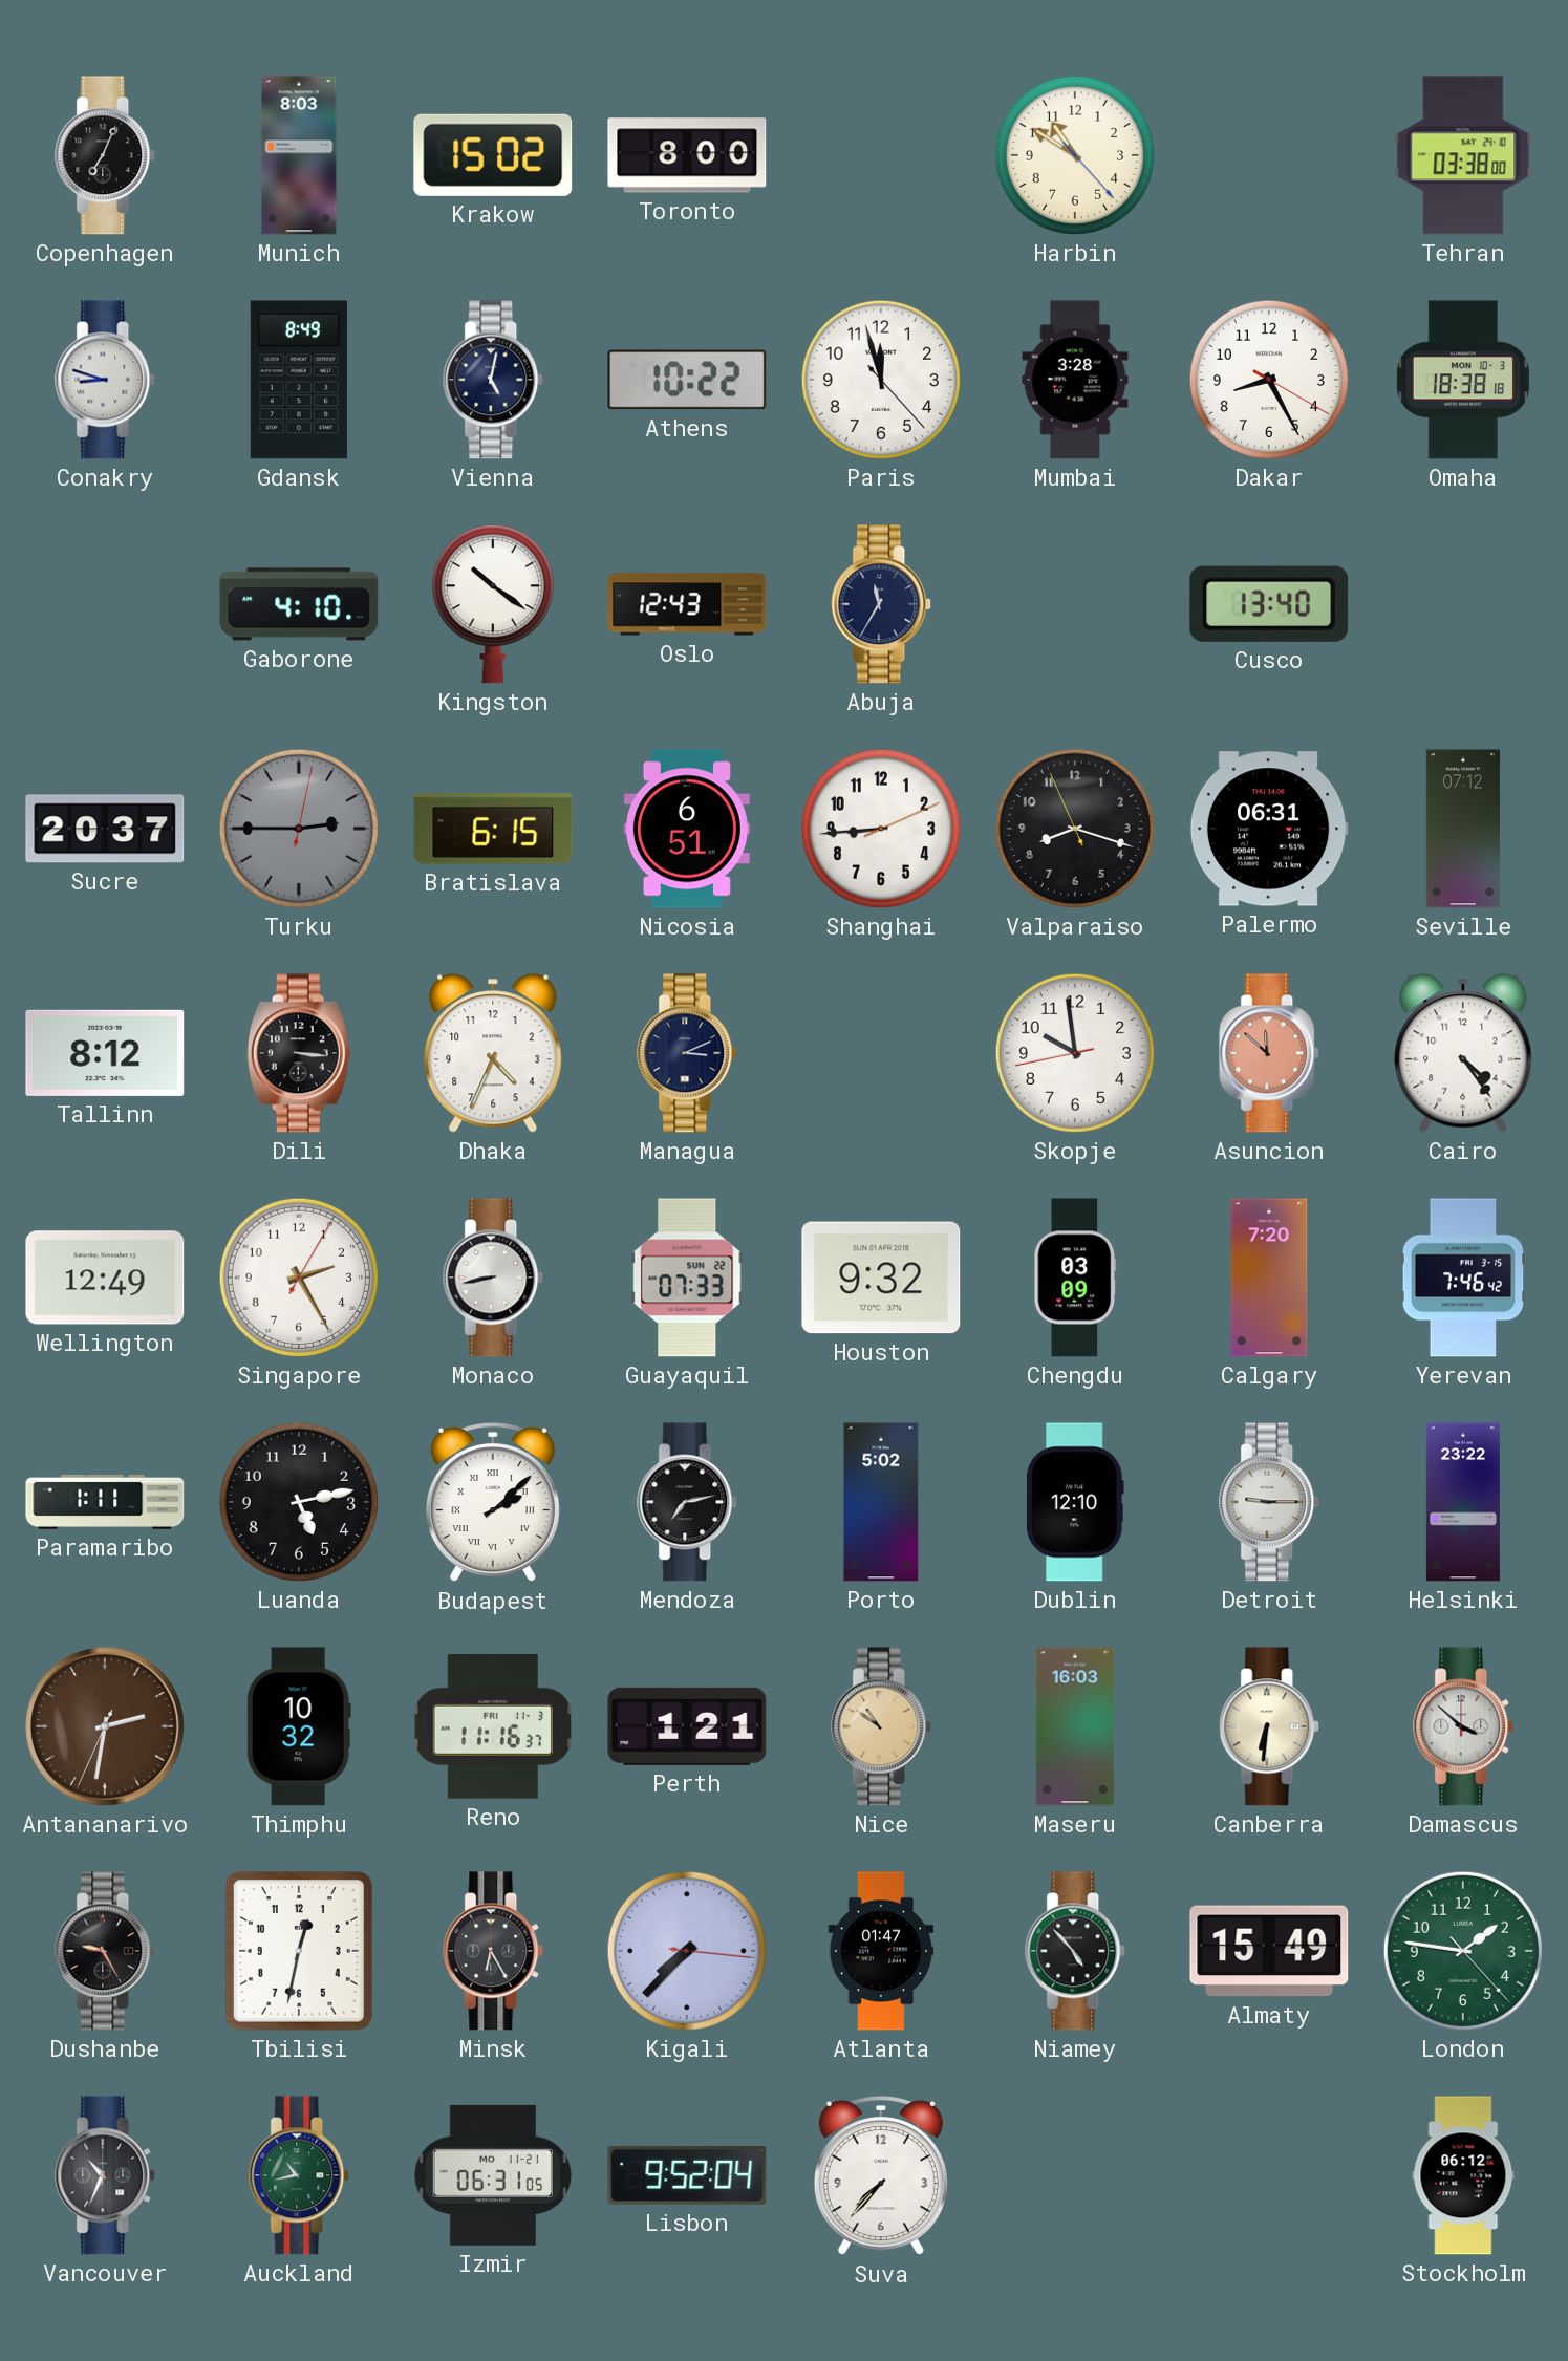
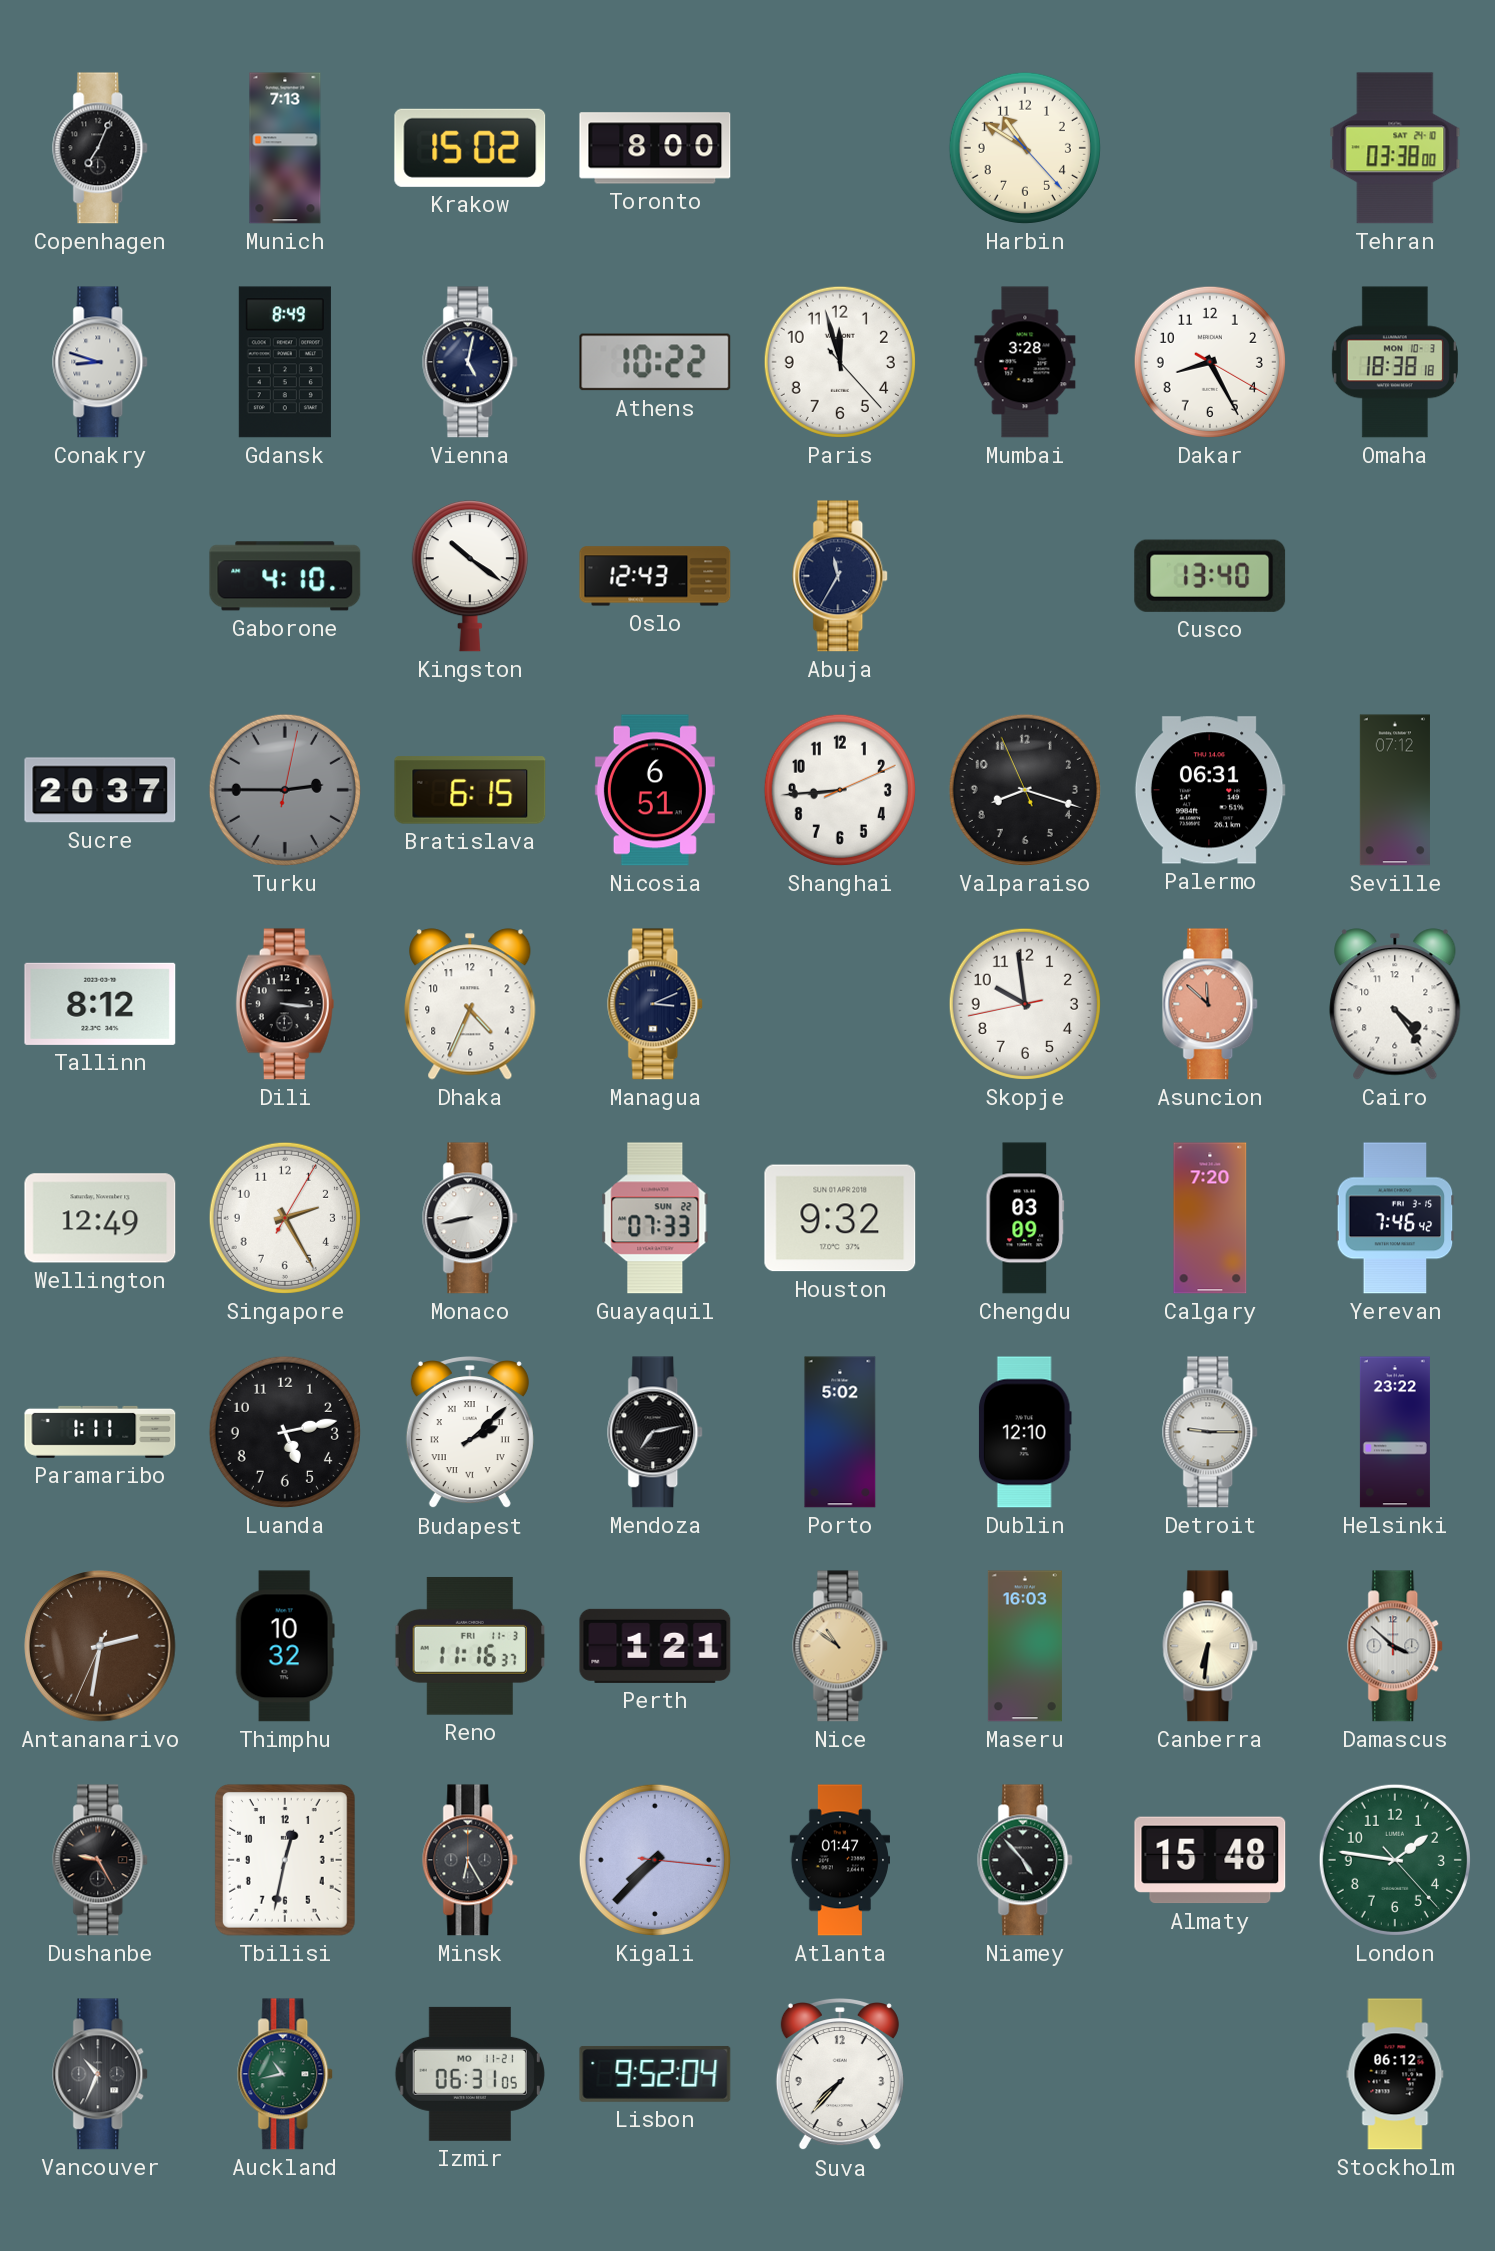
Munich: 8:03 -> 7:13
Almaty: 15:49 -> 15:48
